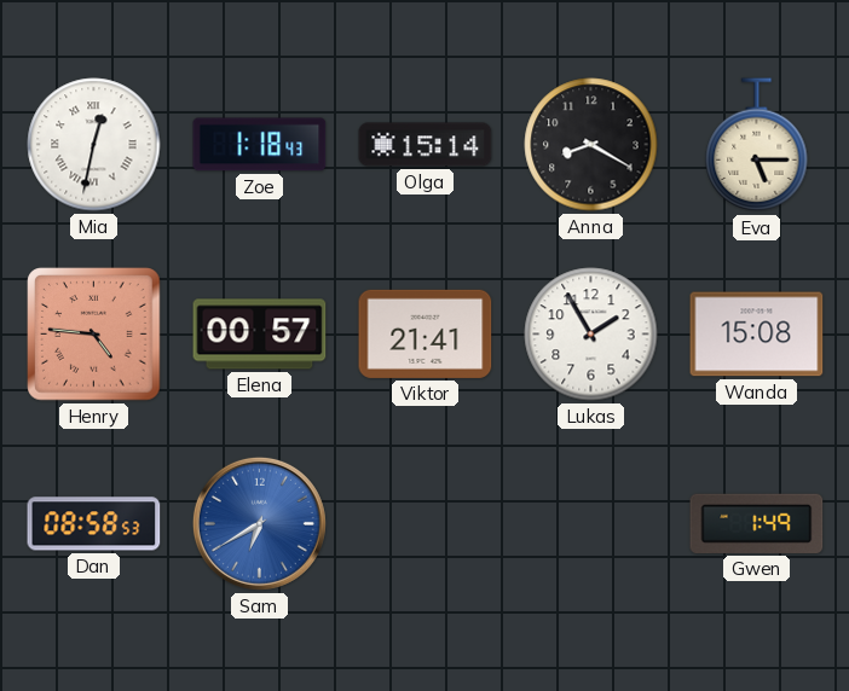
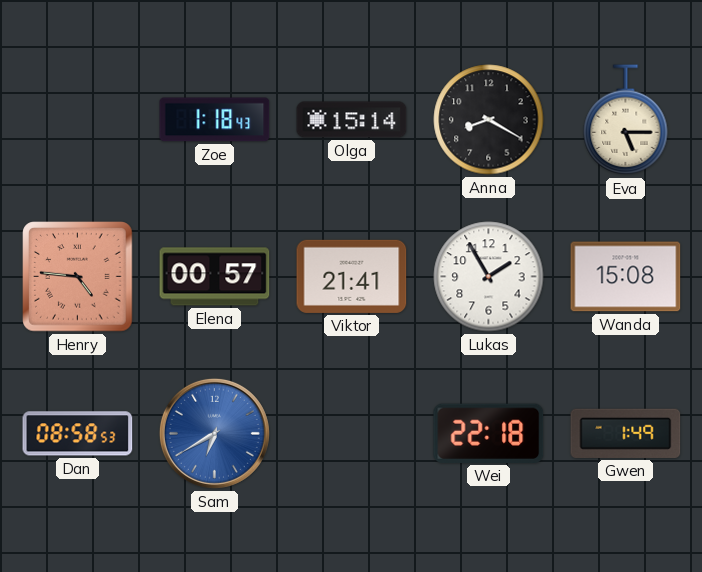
Mia: 12:32 -> none
Wei: none -> 22:18
